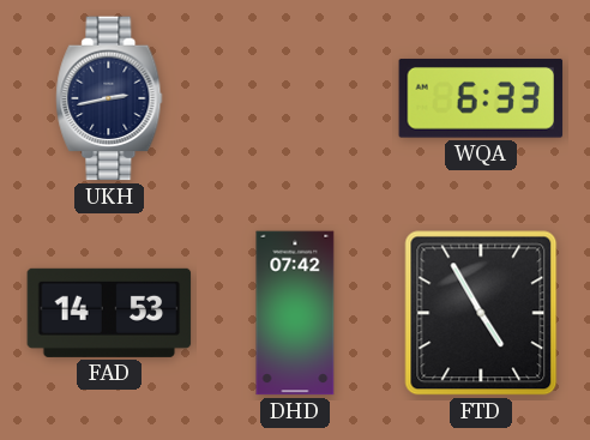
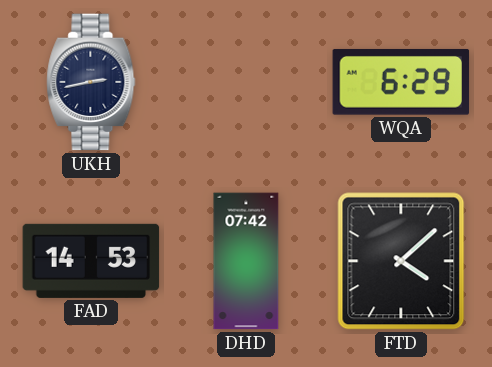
WQA: 6:33 -> 6:29
FTD: 4:55 -> 4:08
